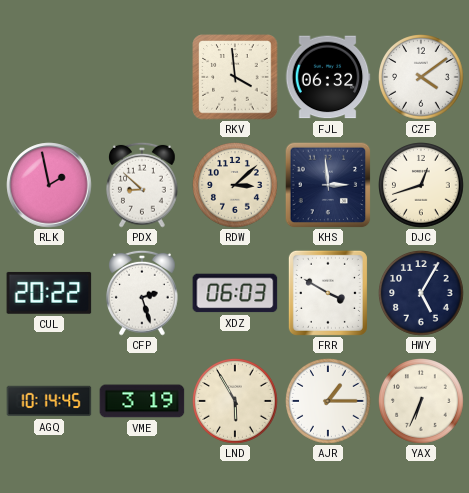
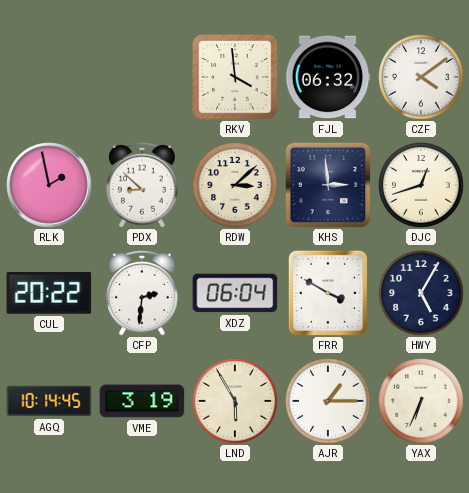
CFP: 2:27 -> 2:31
XDZ: 06:03 -> 06:04
